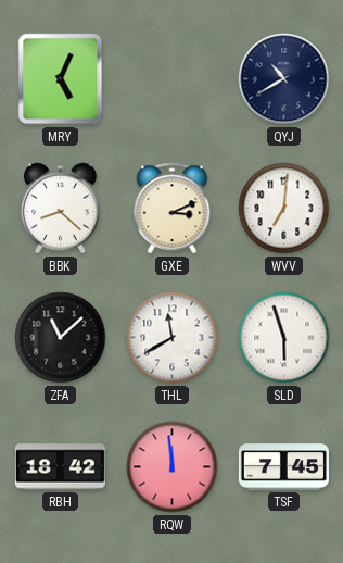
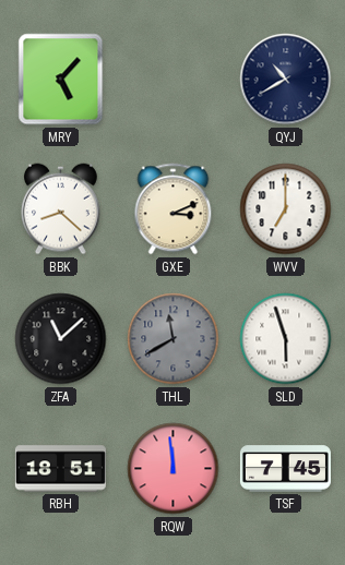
MRY: 5:04 -> 5:07
WVV: 7:01 -> 7:00
THL dial: white -> grey
RBH: 18:42 -> 18:51
